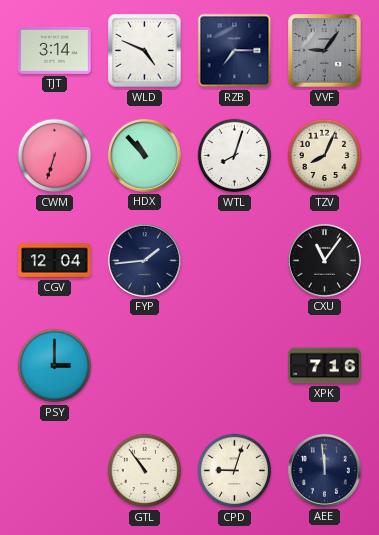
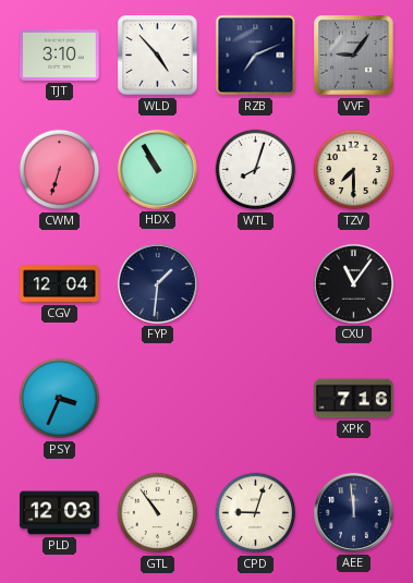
TJT: 3:14 -> 3:10
WLD: 4:49 -> 4:53
RZB: 7:15 -> 7:11
HDX: 10:53 -> 10:55
TZV: 8:04 -> 7:30
FYP: 1:44 -> 1:31
PSY: 3:00 -> 3:34
PLD: none -> 12:03
